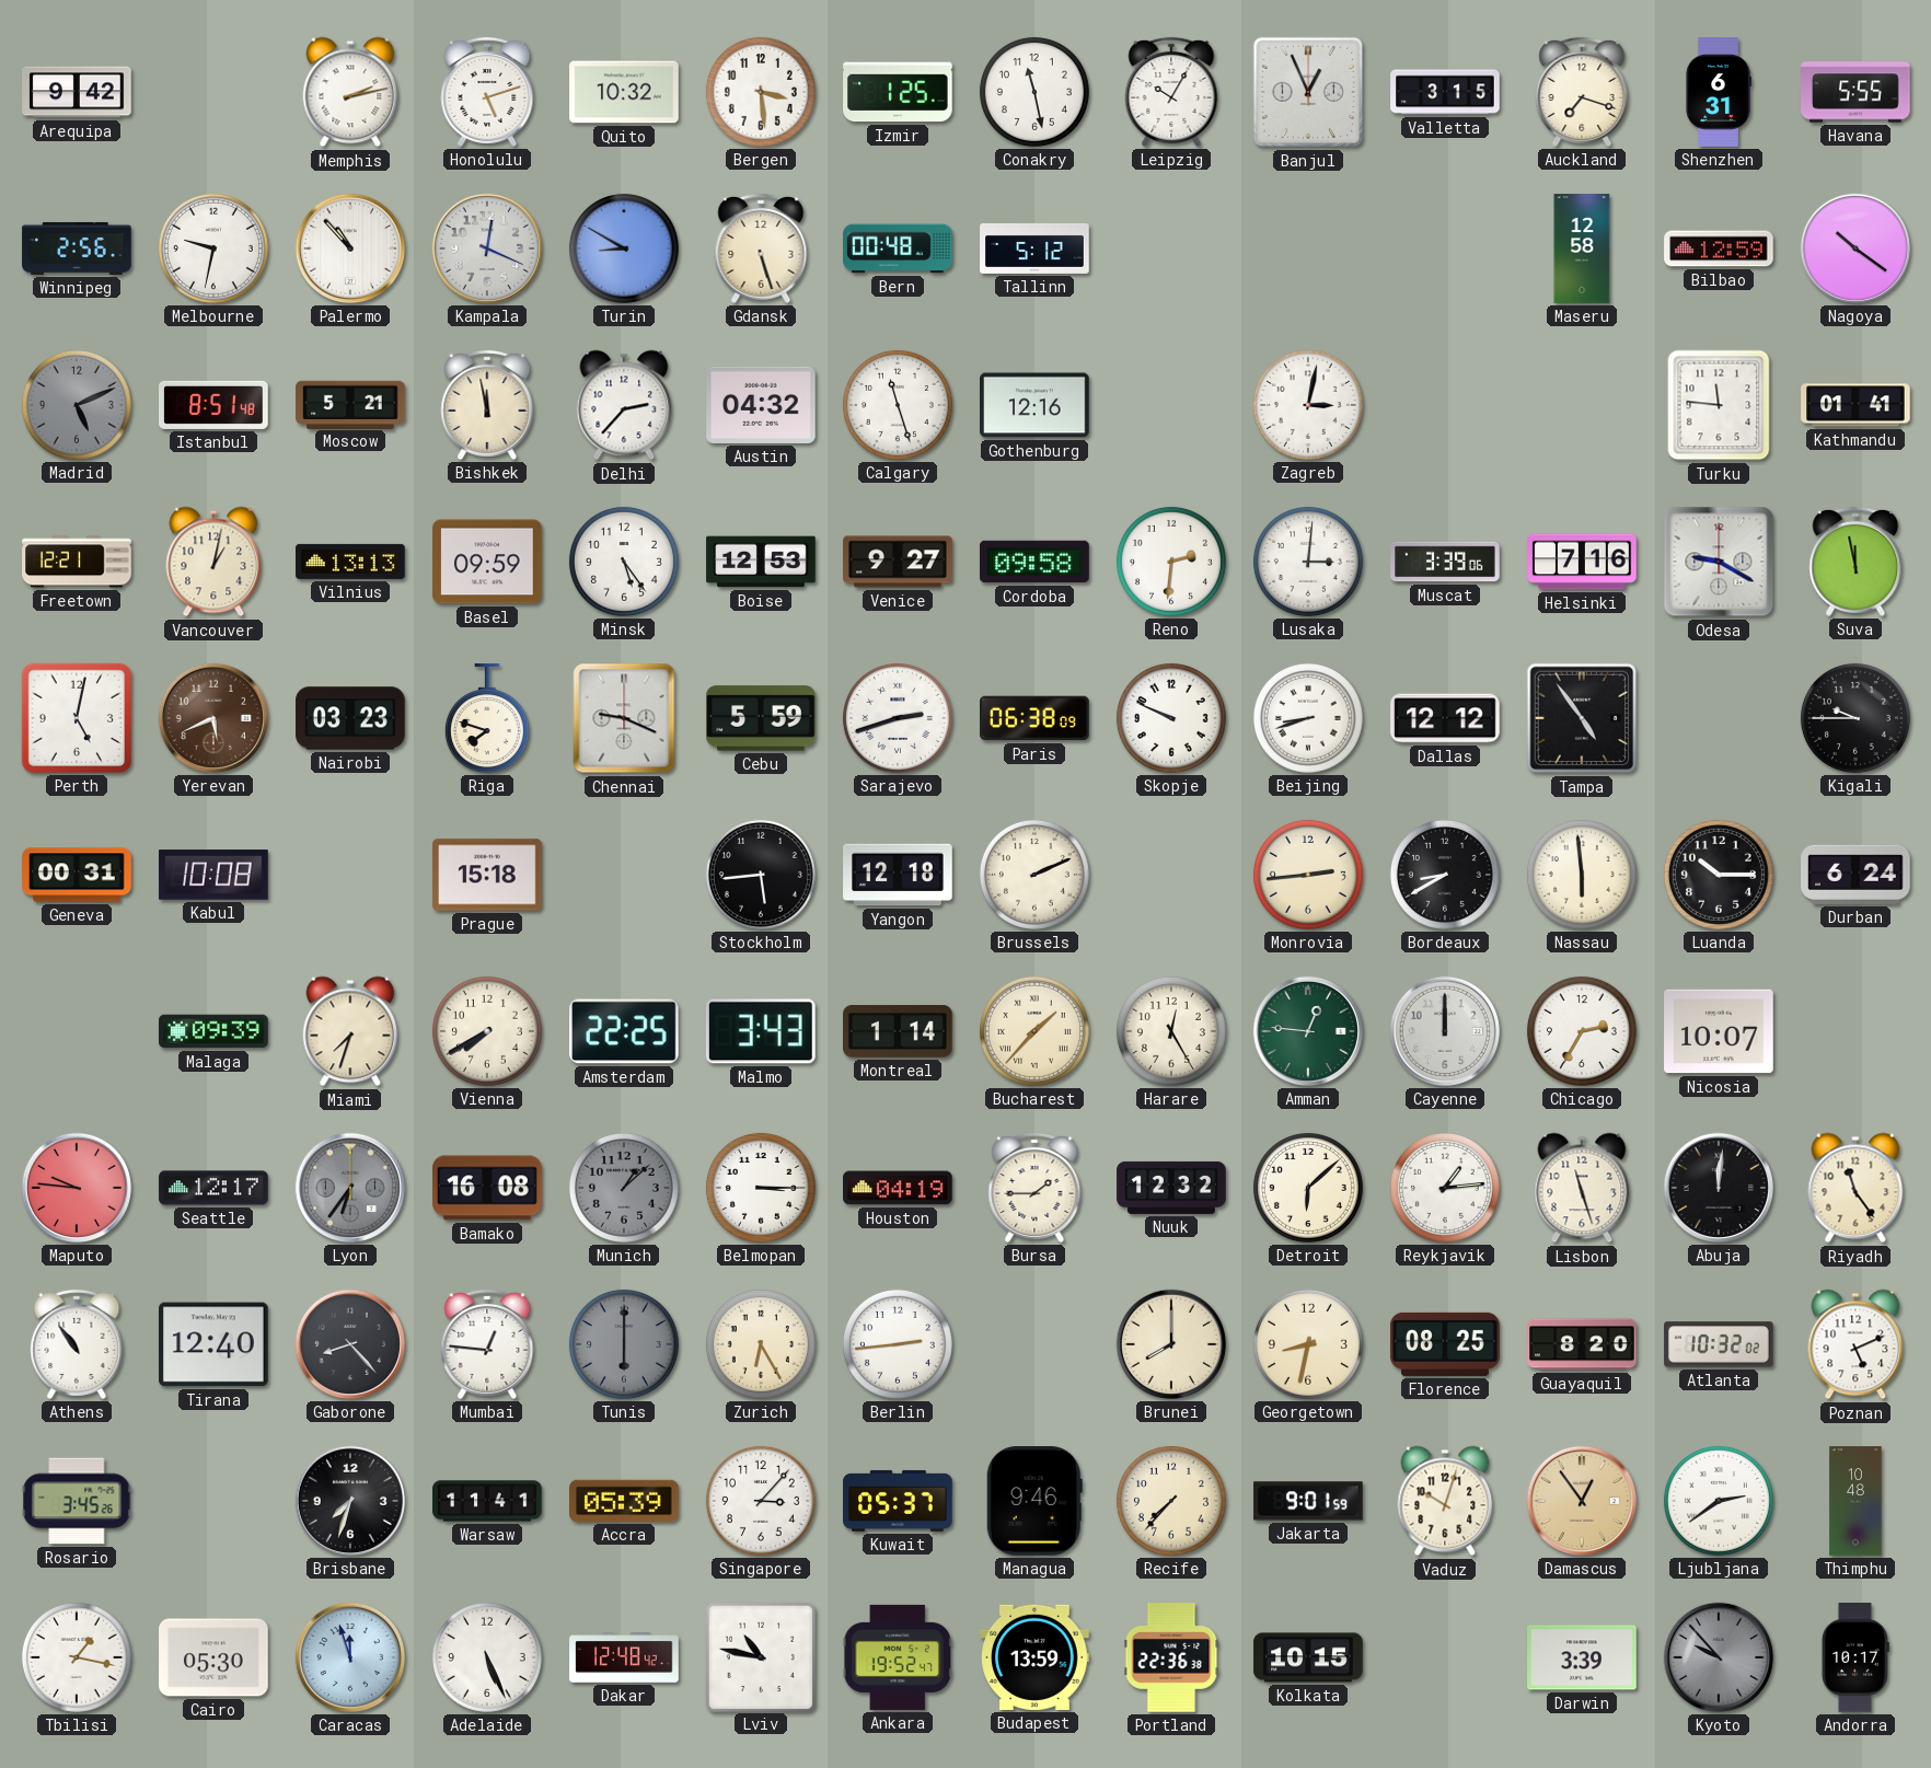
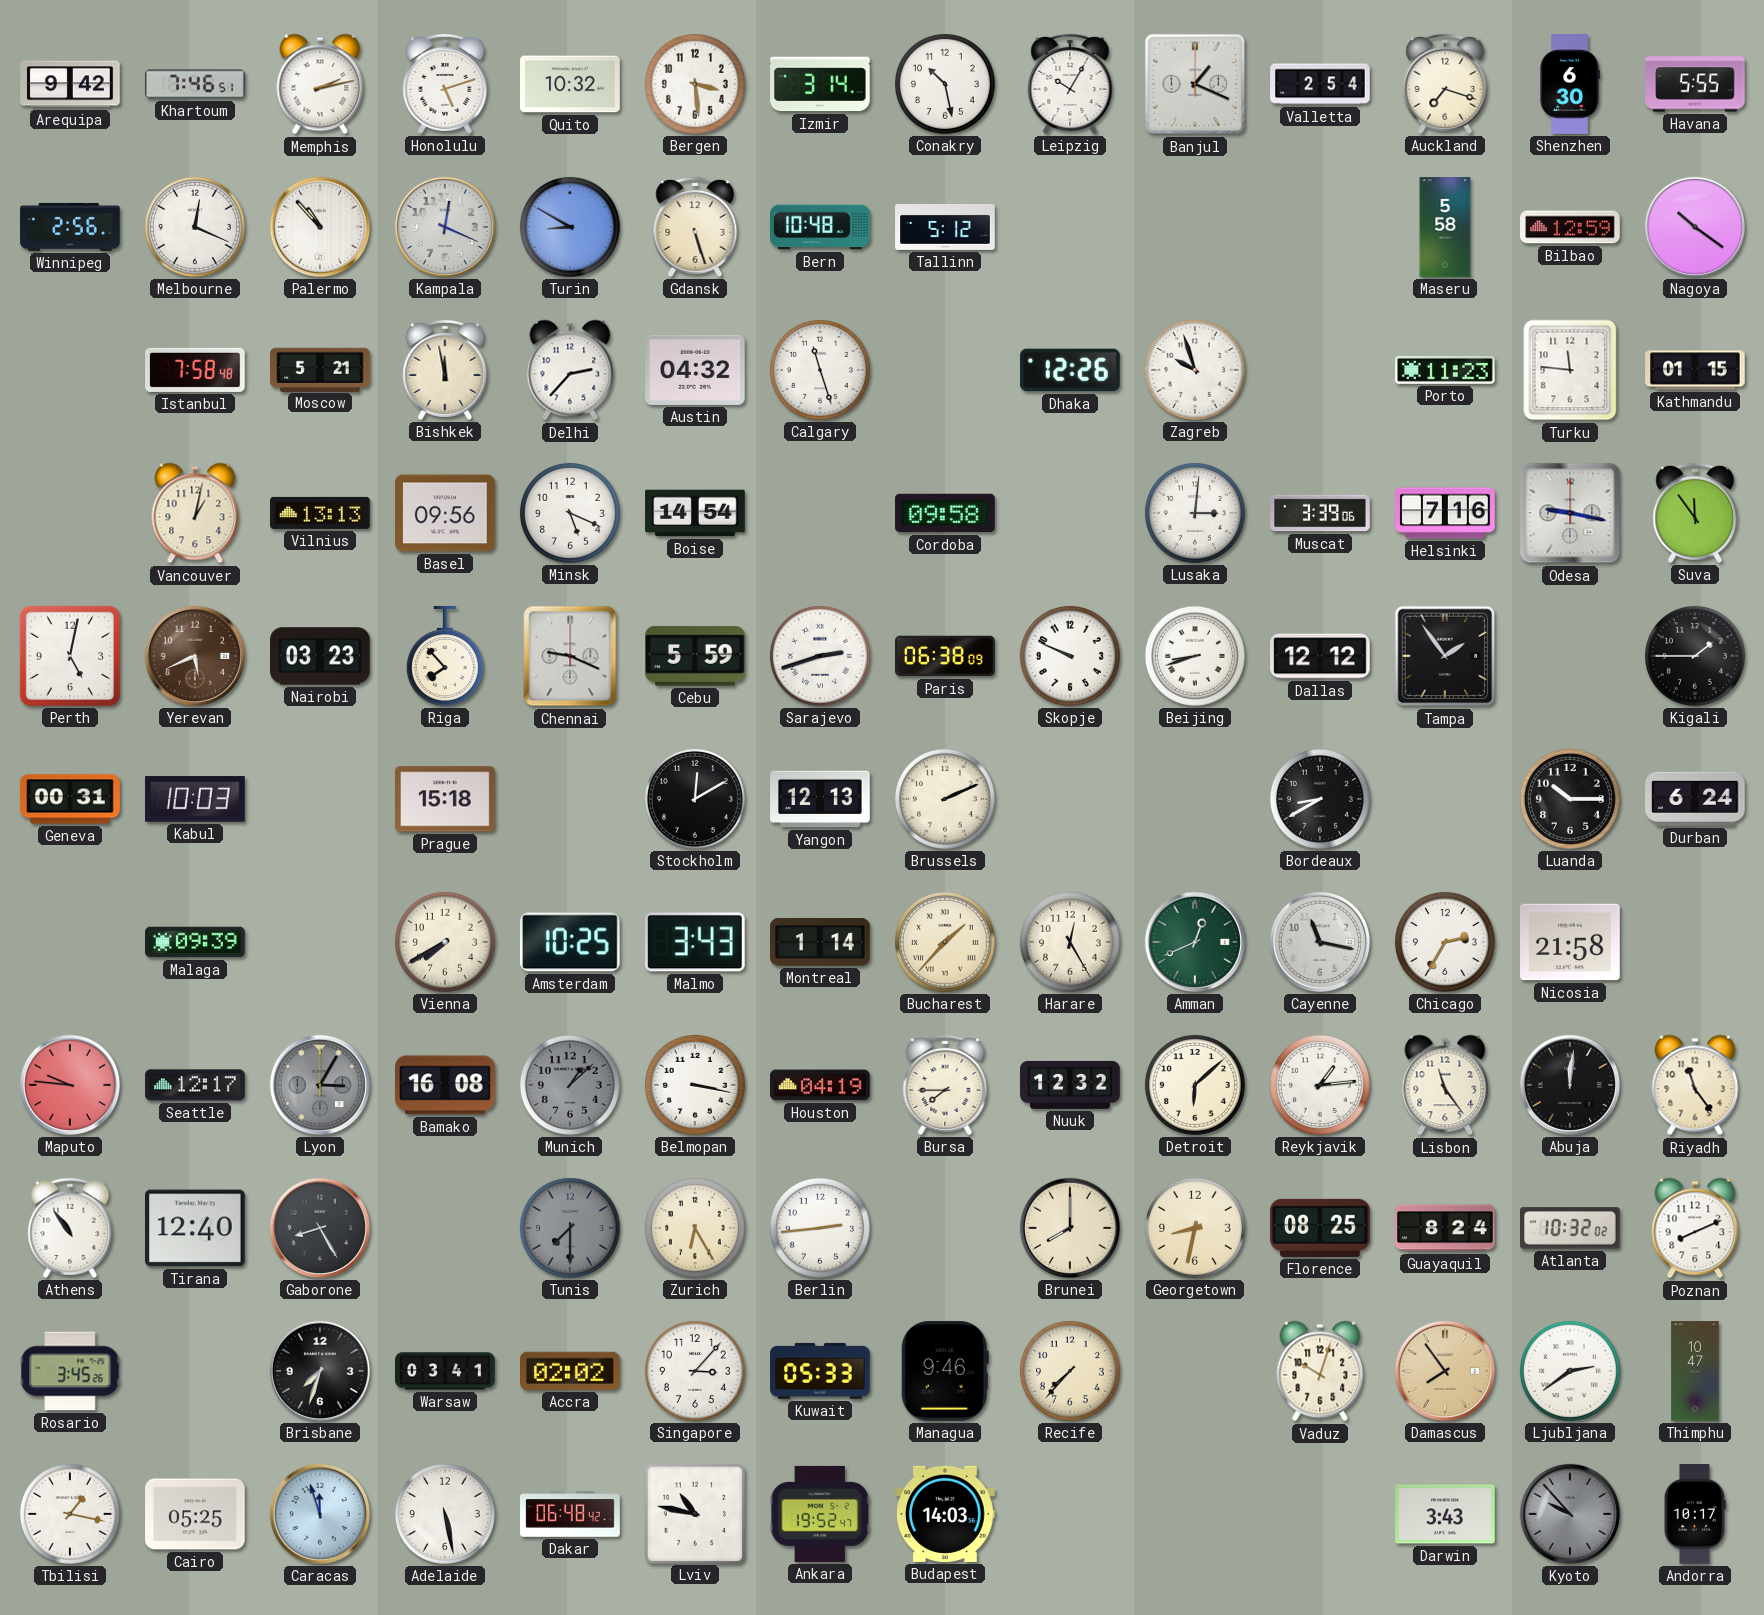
Khartoum: none -> 7:46
Izmir: 1:25 -> 3:14
Conakry: 11:28 -> 10:28
Banjul: 12:56 -> 1:19
Valletta: 3:15 -> 2:54
Shenzhen: 6:31 -> 6:30
Melbourne: 9:32 -> 12:19
Bern: 00:48 -> 10:48
Maseru: 12:58 -> 5:58
Madrid: 5:11 -> none
Istanbul: 8:51 -> 7:58
Gothenburg: 12:16 -> none
Dhaka: none -> 12:26
Zagreb: 3:02 -> 9:57
Porto: none -> 11:23
Kathmandu: 01:41 -> 01:15
Freetown: 12:21 -> none
Basel: 09:59 -> 09:56
Minsk: 5:24 -> 5:19
Boise: 12:53 -> 14:54
Venice: 9:27 -> none
Reno: 2:31 -> none
Odesa: 9:20 -> 9:17
Suva: 11:58 -> 11:54
Riga: 7:48 -> 7:53
Tampa: 4:54 -> 1:54
Kigali: 9:45 -> 1:45
Kabul: 10:08 -> 10:03
Stockholm: 5:44 -> 12:10
Yangon: 12:18 -> 12:13
Monrovia: 2:44 -> none
Nassau: 5:59 -> none
Miami: 7:33 -> none
Amsterdam: 22:25 -> 10:25
Amman: 12:46 -> 12:41
Cayenne: 12:00 -> 11:17
Nicosia: 10:07 -> 21:58
Lyon: 6:36 -> 3:05
Belmopan: 3:15 -> 3:17
Bursa: 1:45 -> 7:45
Lisbon: 11:27 -> 11:24
Gaborone: 8:23 -> 8:25
Mumbai: 12:46 -> none
Tunis: 6:00 -> 7:30
Guayaquil: 8:20 -> 8:24
Poznan: 5:11 -> 8:11
Warsaw: 11:41 -> 03:41
Accra: 05:39 -> 02:02
Kuwait: 05:37 -> 05:33
Jakarta: 9:01 -> none
Damascus: 12:54 -> 7:54
Thimphu: 10:48 -> 10:47
Cairo: 05:30 -> 05:25
Adelaide: 5:26 -> 5:28
Dakar: 12:48 -> 06:48
Budapest: 13:59 -> 14:03
Portland: 22:36 -> none
Kolkata: 10:15 -> none
Darwin: 3:39 -> 3:43
